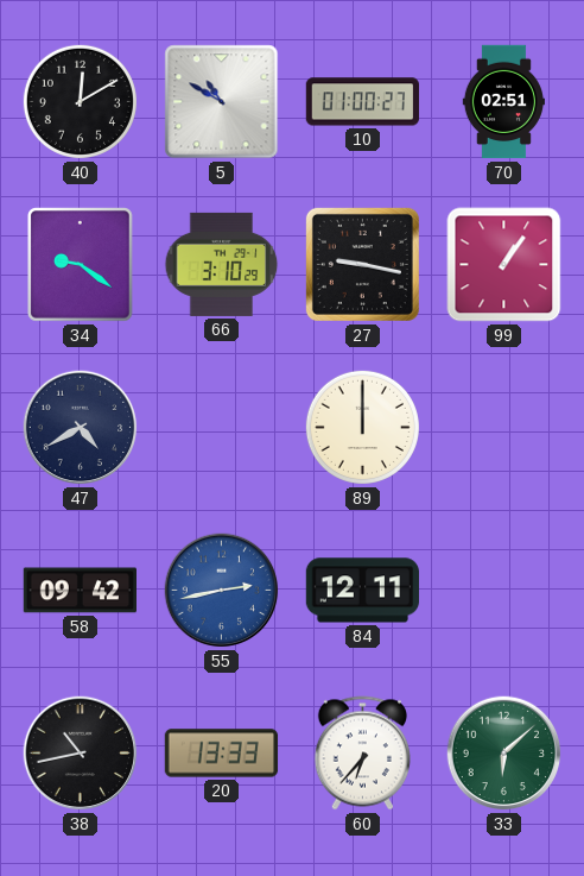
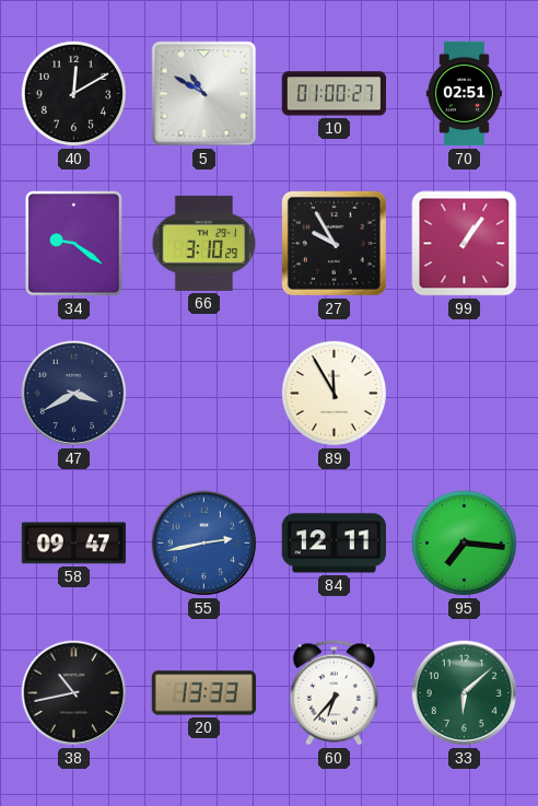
27: 9:17 -> 9:55
47: 4:40 -> 3:40
89: 12:00 -> 11:55
58: 09:42 -> 09:47
95: none -> 7:16
